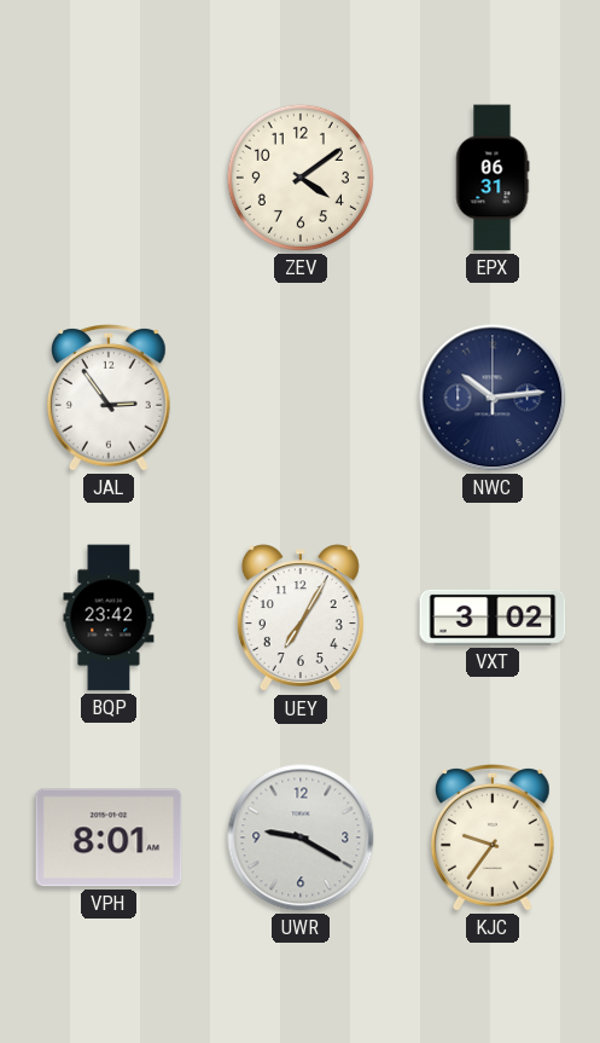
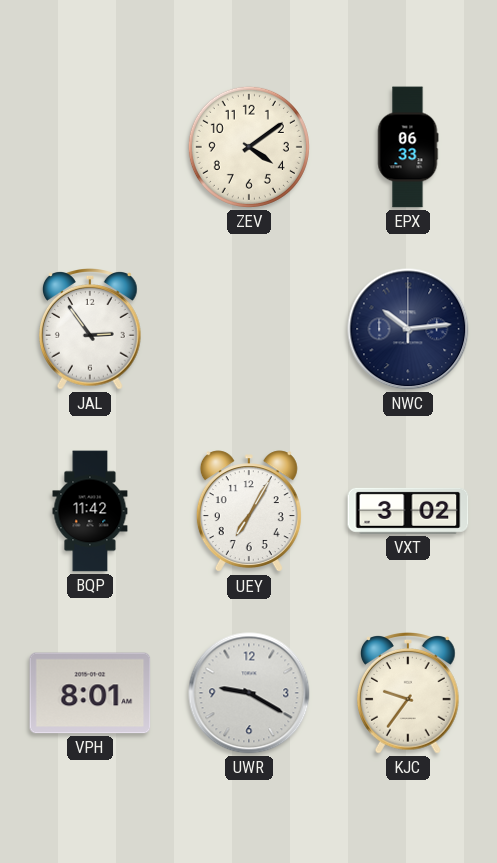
EPX: 06:31 -> 06:33
BQP: 23:42 -> 11:42
